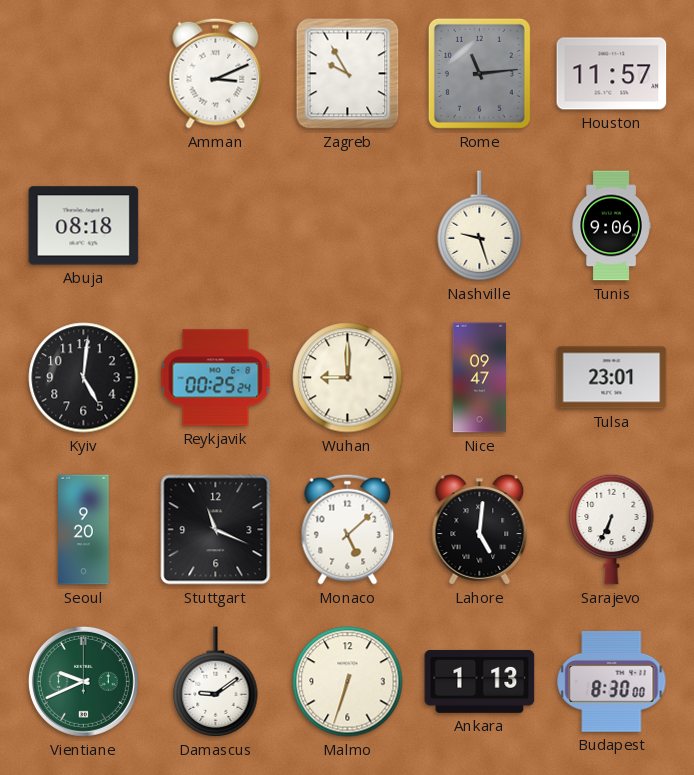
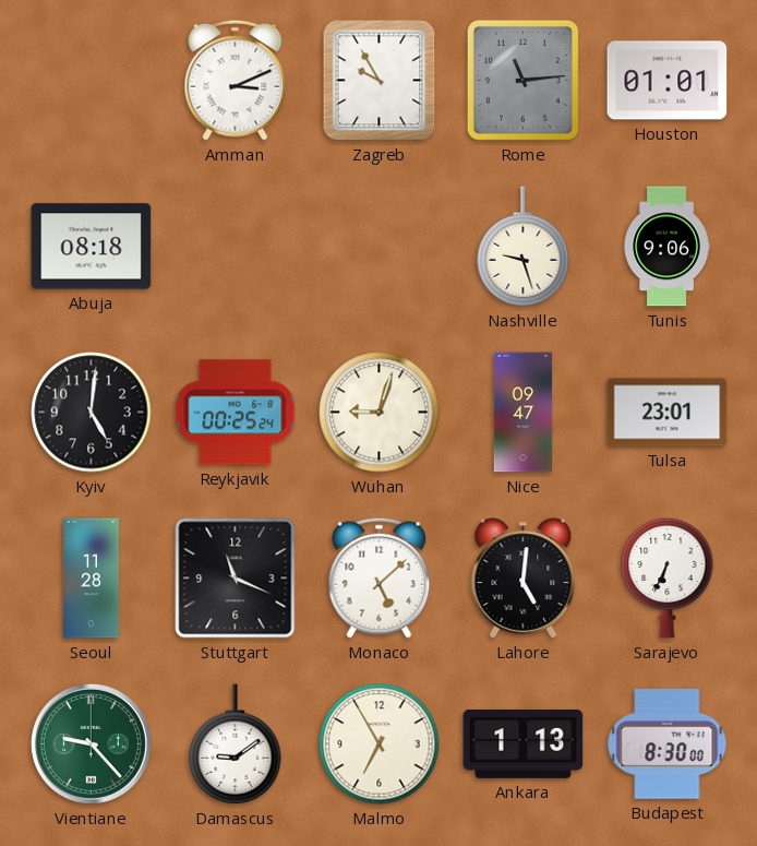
Houston: 11:57 -> 01:01
Wuhan: 9:00 -> 9:03
Seoul: 9:20 -> 11:28
Vientiane: 9:41 -> 9:23
Malmo: 6:33 -> 6:55
